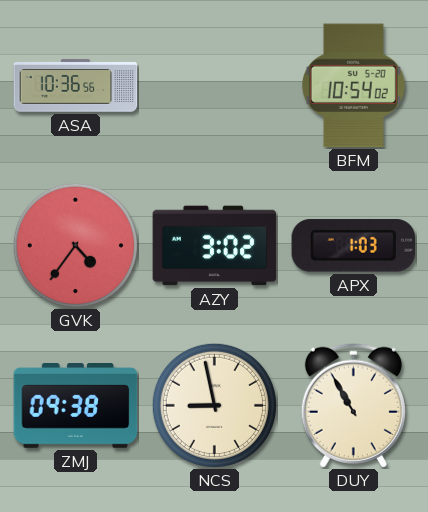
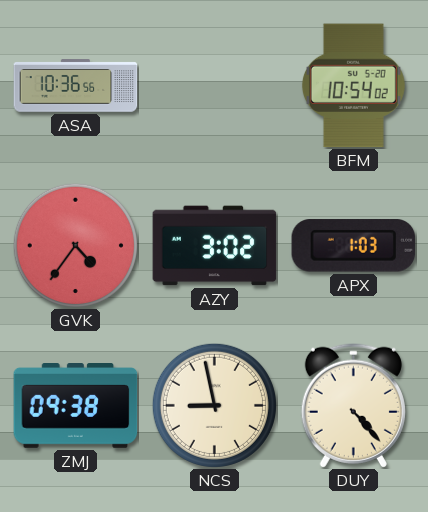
DUY: 10:55 -> 4:23
